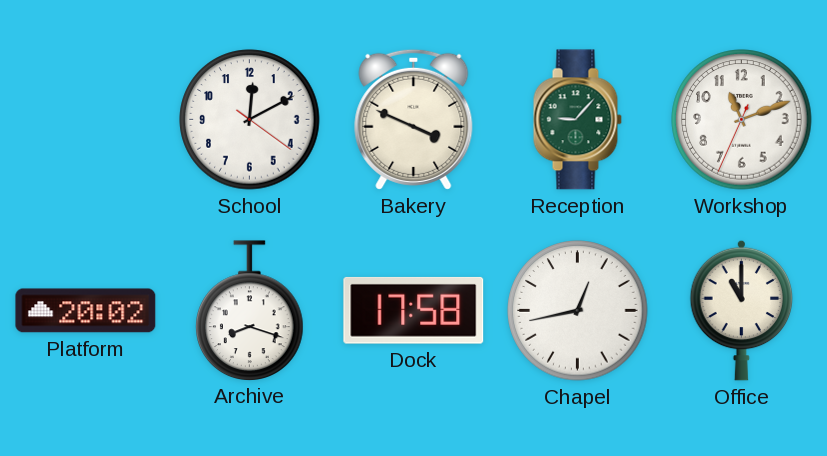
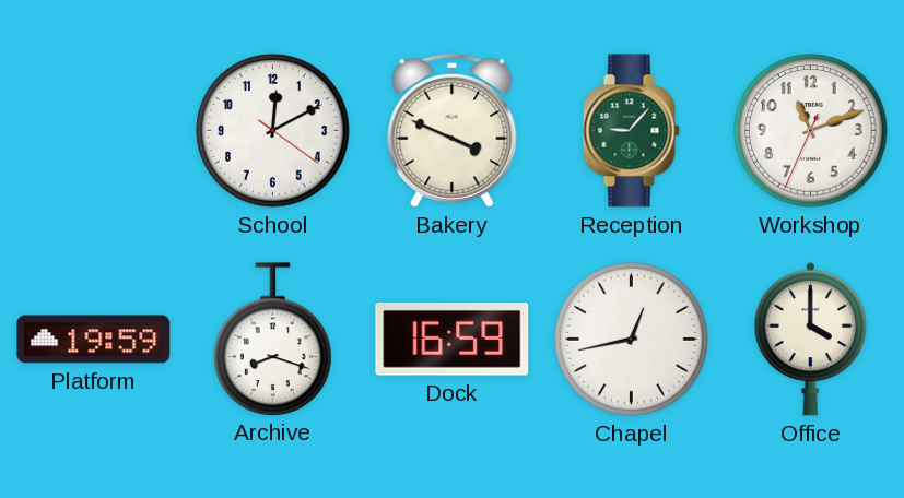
Platform: 20:02 -> 19:59
Dock: 17:58 -> 16:59
Office: 11:00 -> 4:00
